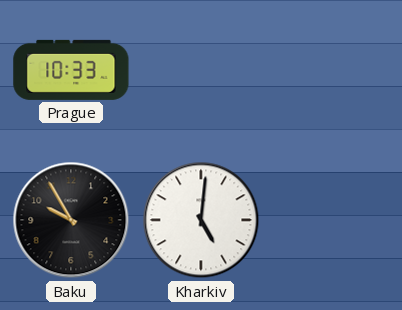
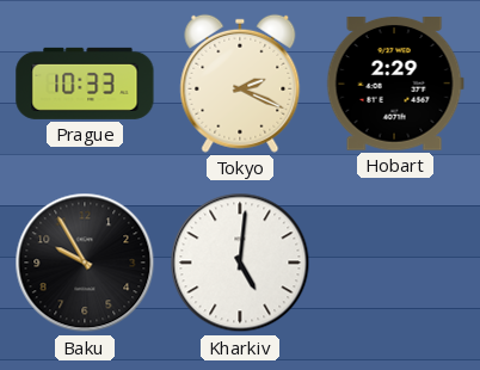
Tokyo: none -> 2:19
Hobart: none -> 2:29
